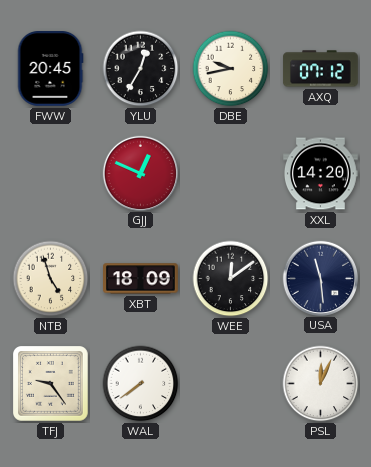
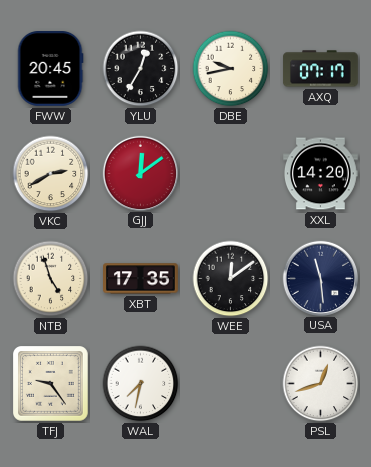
AXQ: 07:12 -> 07:17
VKC: none -> 2:40
GJJ: 12:49 -> 12:09
XBT: 18:09 -> 17:35
WAL: 7:39 -> 7:32
PSL: 12:04 -> 12:42
